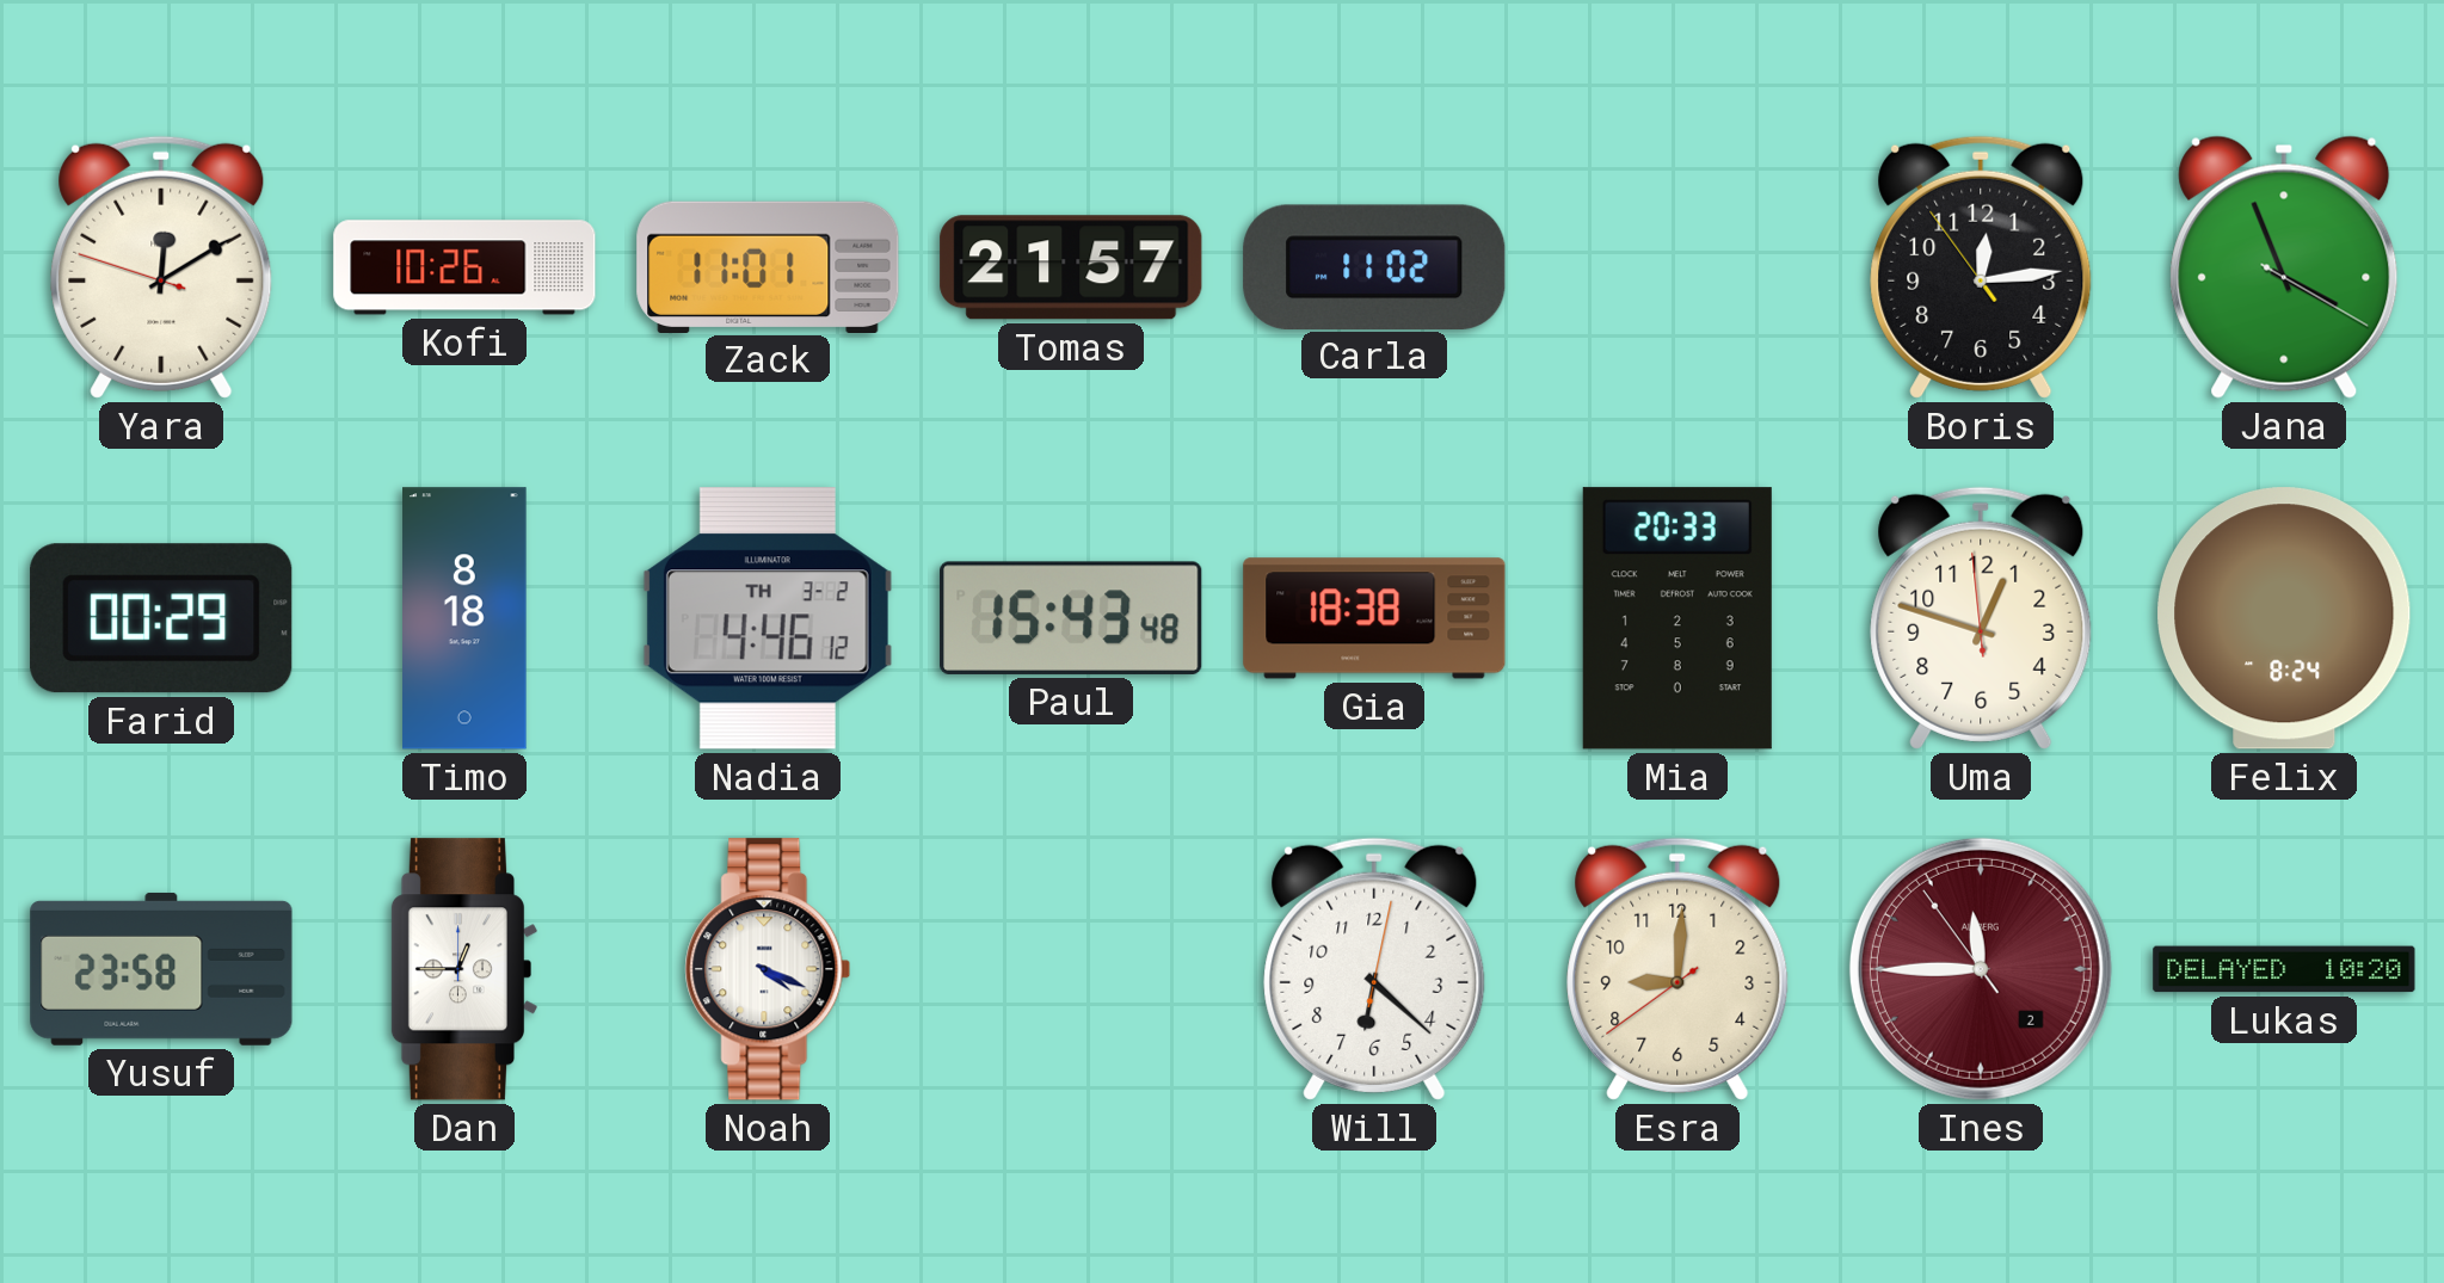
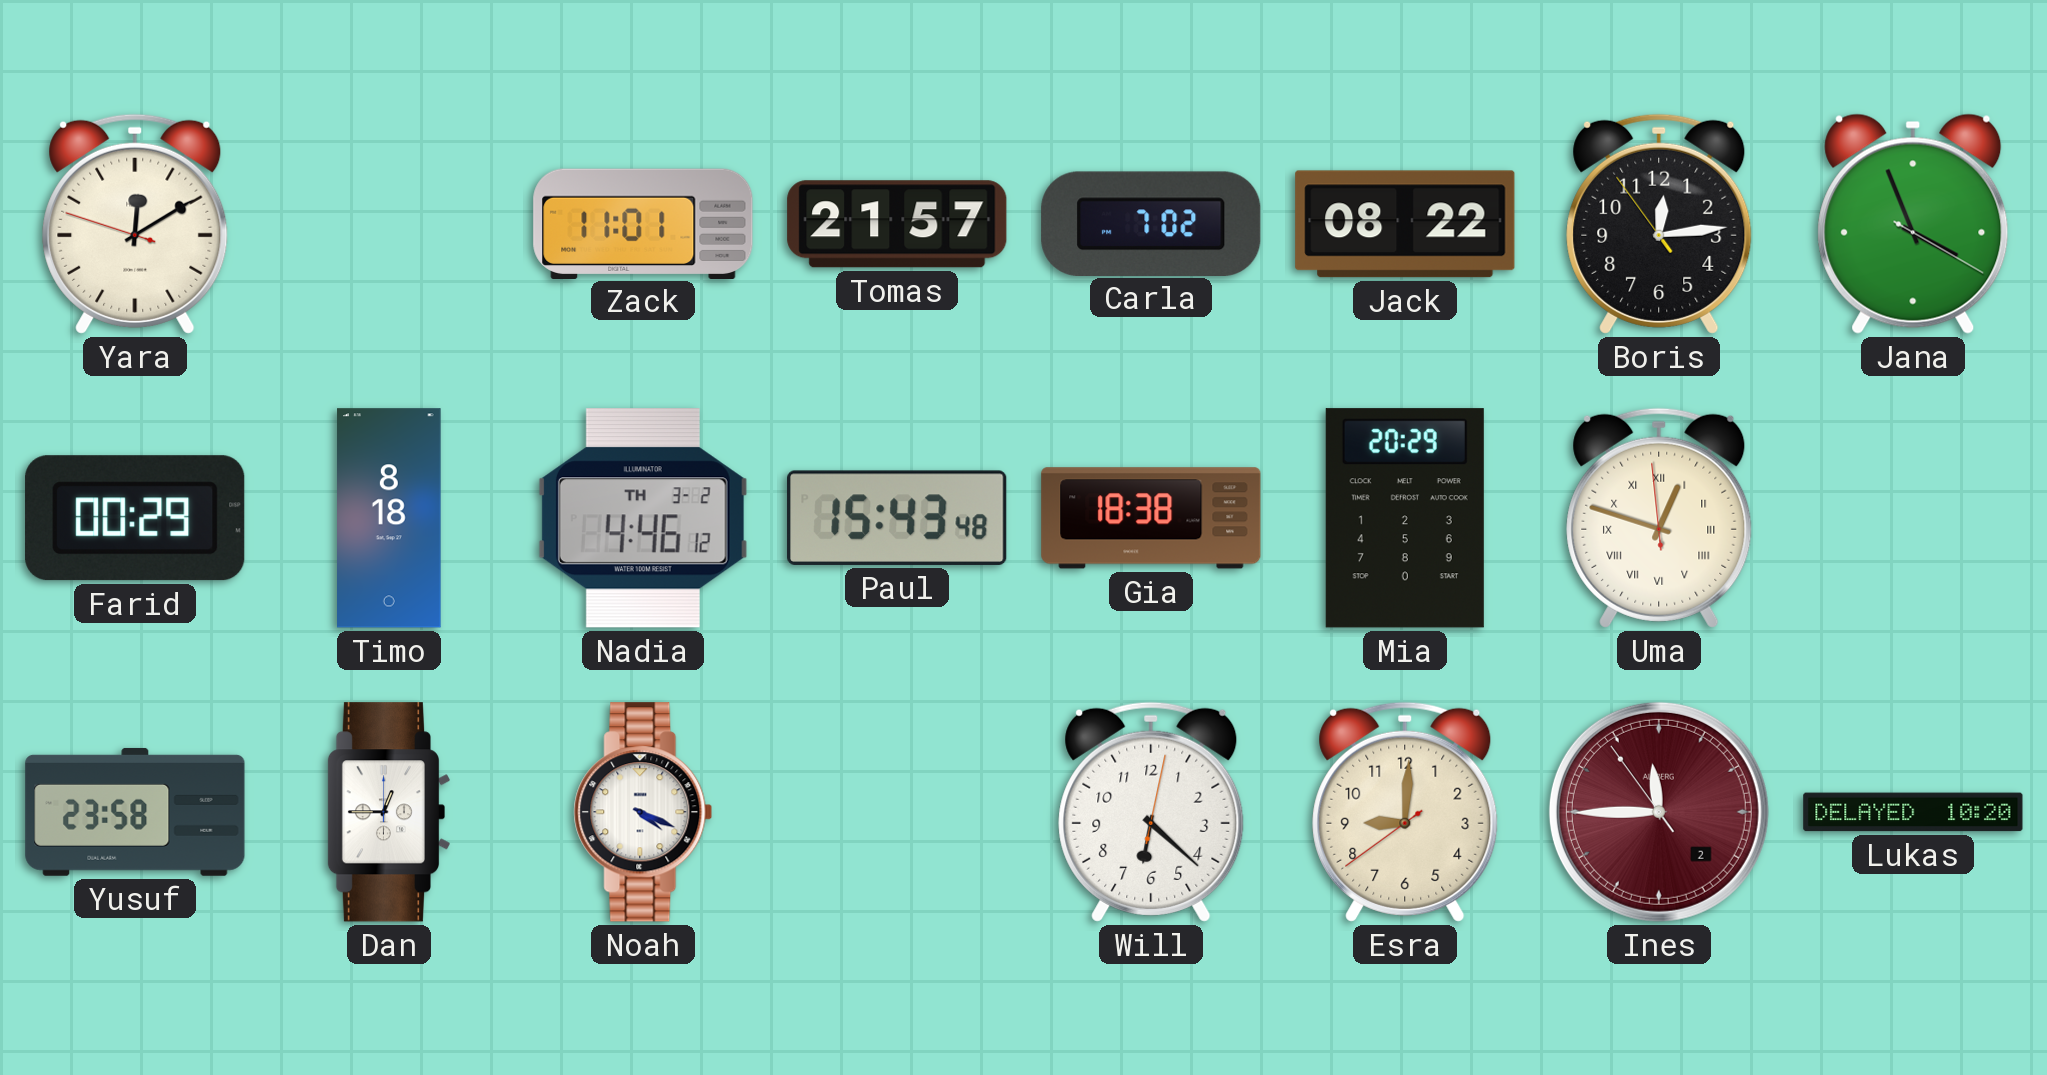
Kofi: 10:26 -> none
Carla: 11:02 -> 7:02
Jack: none -> 08:22
Mia: 20:33 -> 20:29
Uma numerals: Arabic -> Roman
Felix: 8:24 -> none
